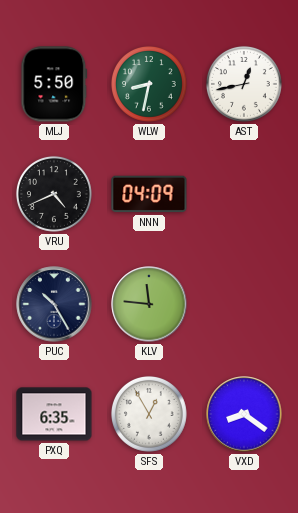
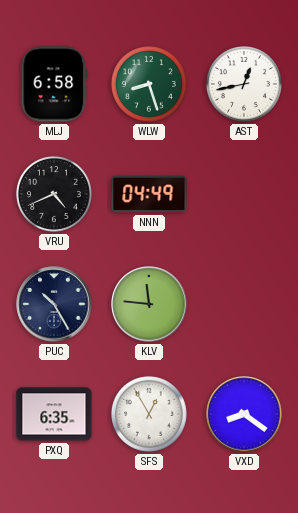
MLJ: 5:50 -> 6:58
WLW: 8:32 -> 8:27
NNN: 04:09 -> 04:49
